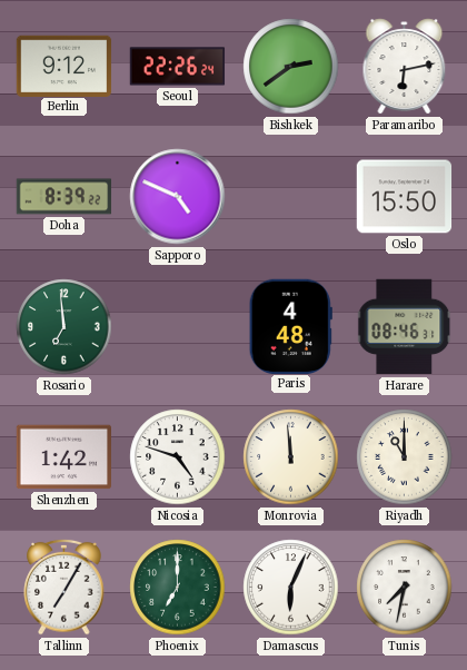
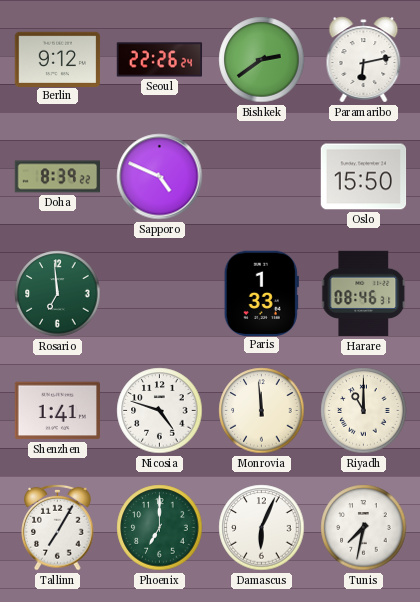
Paris: 4:48 -> 1:33
Shenzhen: 1:42 -> 1:41
